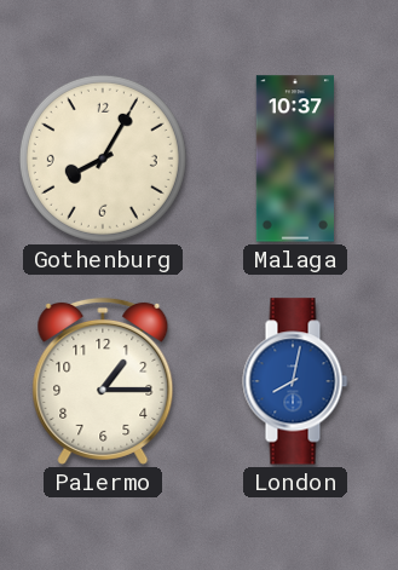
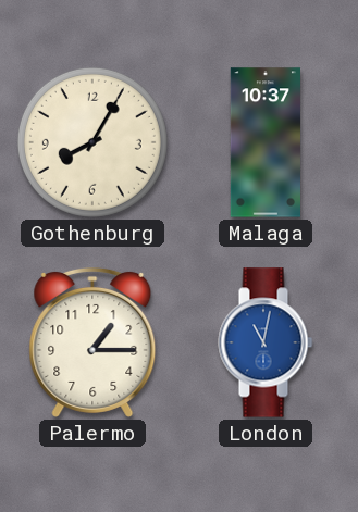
London: 8:02 -> 11:02
